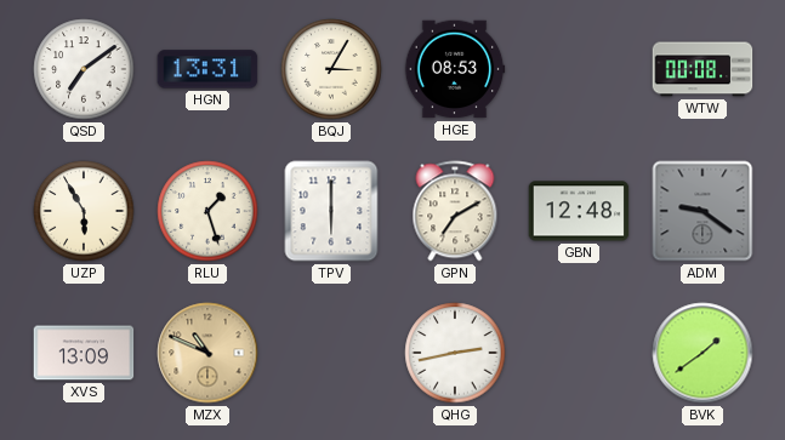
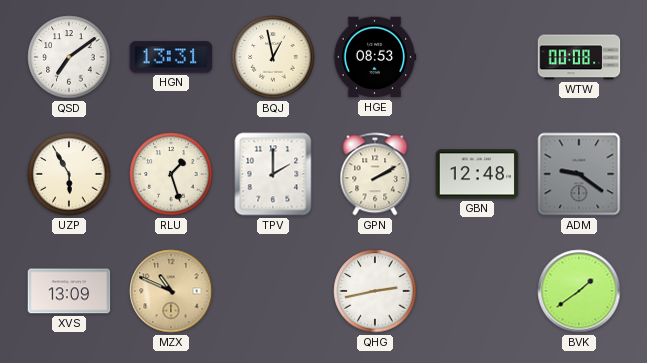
BQJ: 3:05 -> 12:58
TPV: 6:00 -> 2:00
GPN: 7:10 -> 2:10
